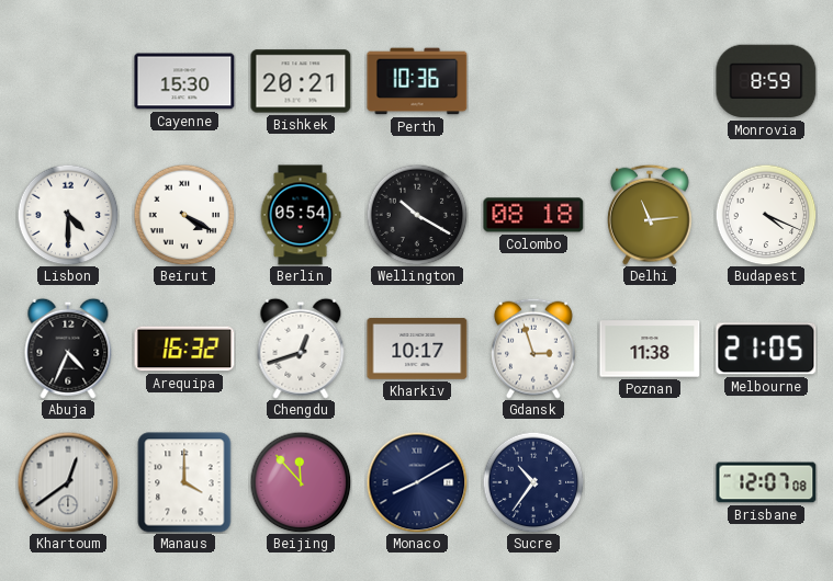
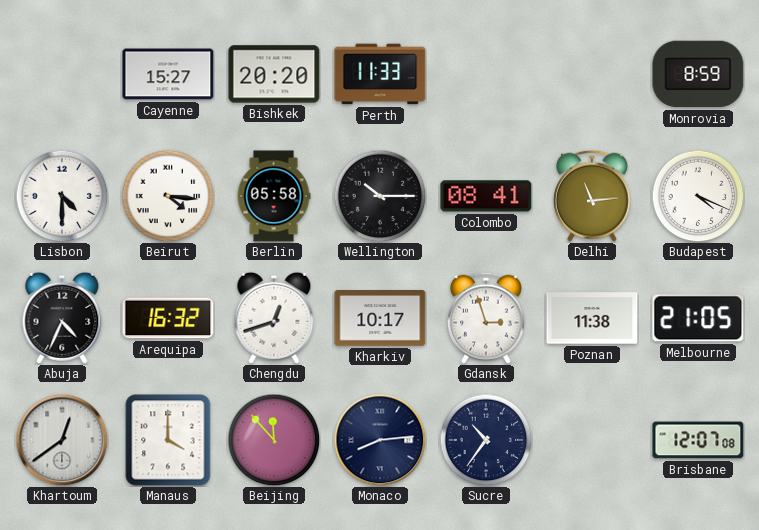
Cayenne: 15:30 -> 15:27
Bishkek: 20:21 -> 20:20
Perth: 10:36 -> 11:33
Beirut: 4:20 -> 4:16
Berlin: 05:54 -> 05:58
Wellington: 10:20 -> 10:15
Colombo: 08:18 -> 08:41
Monaco: 8:10 -> 8:14
